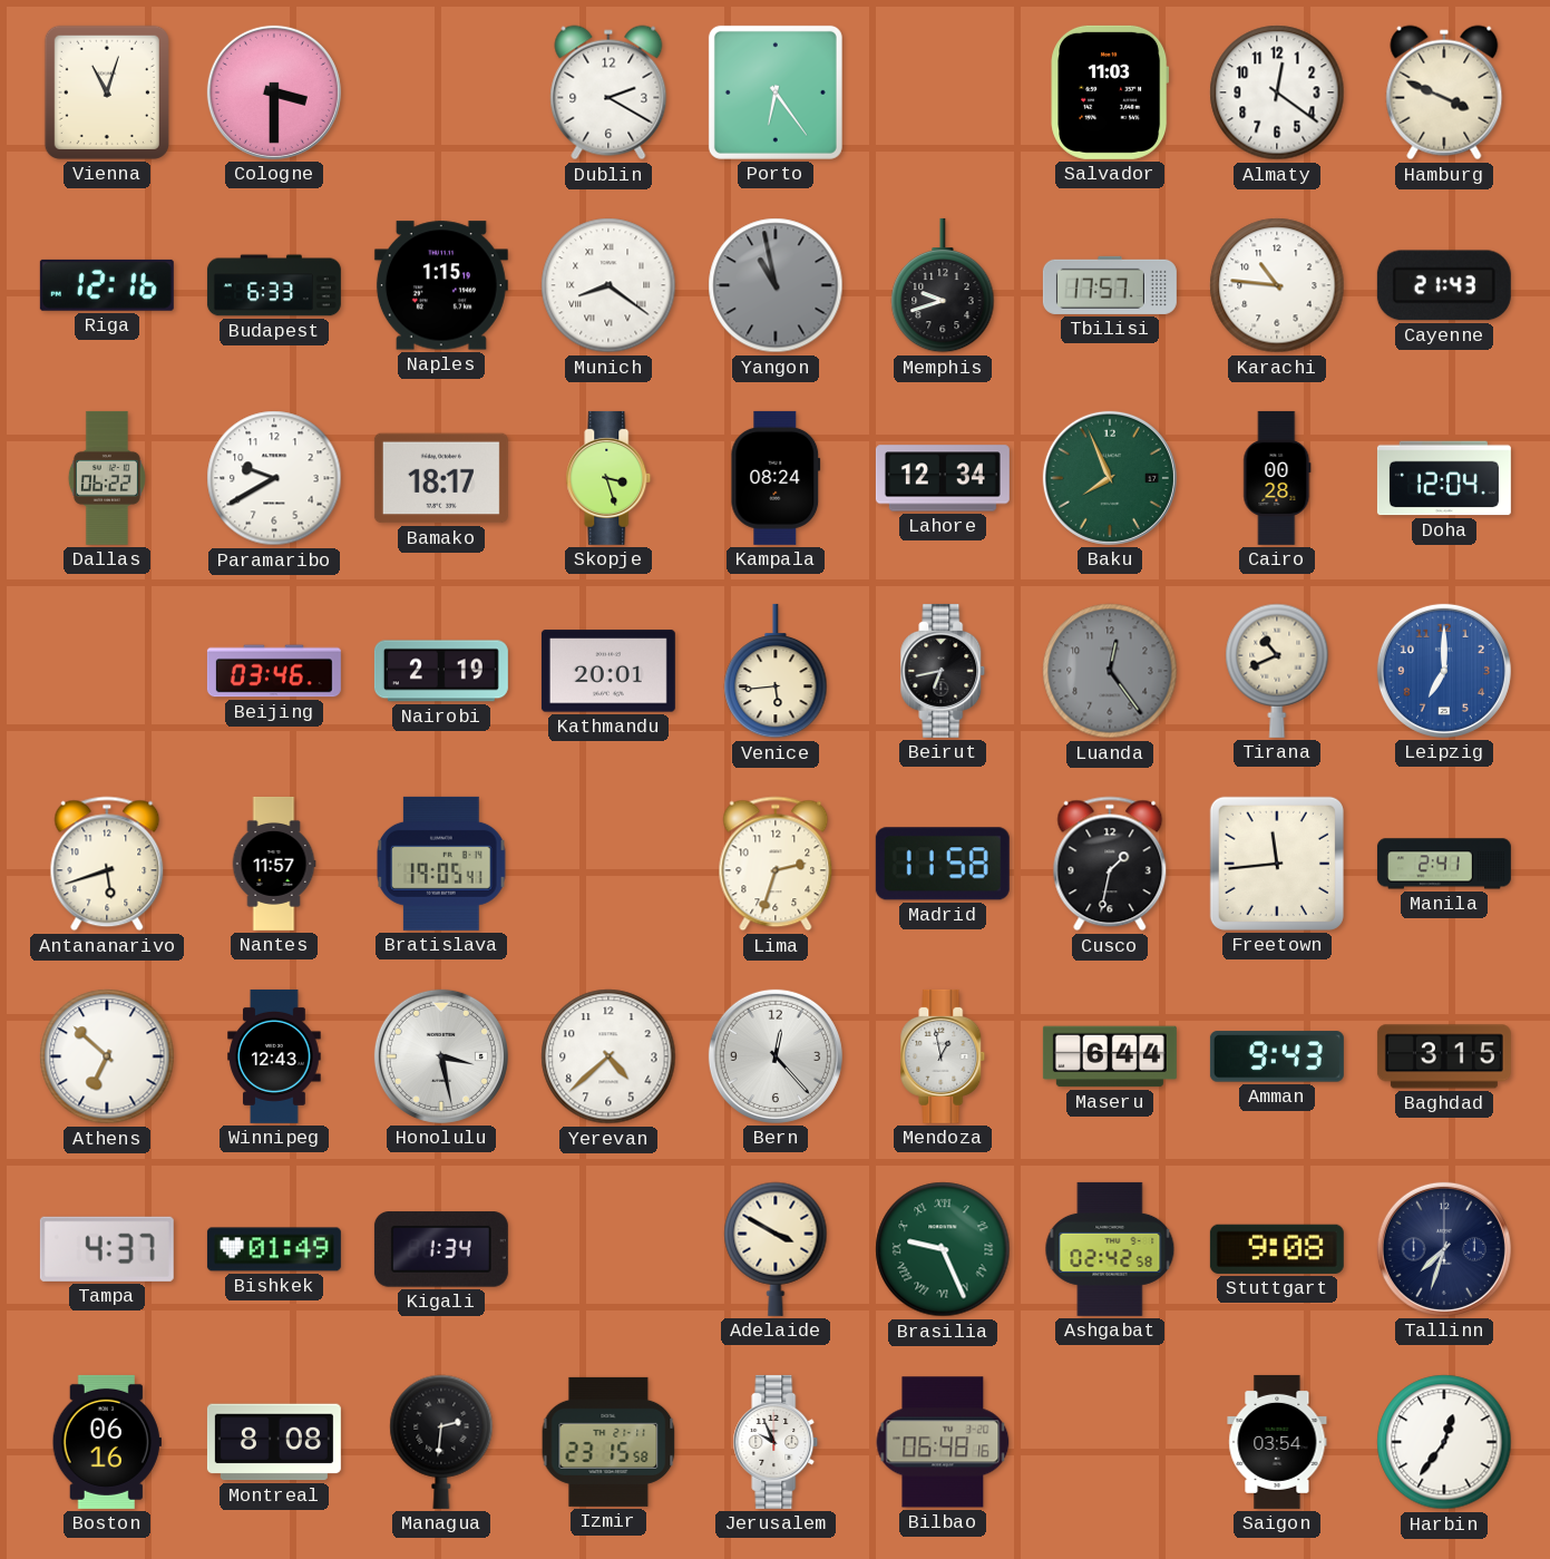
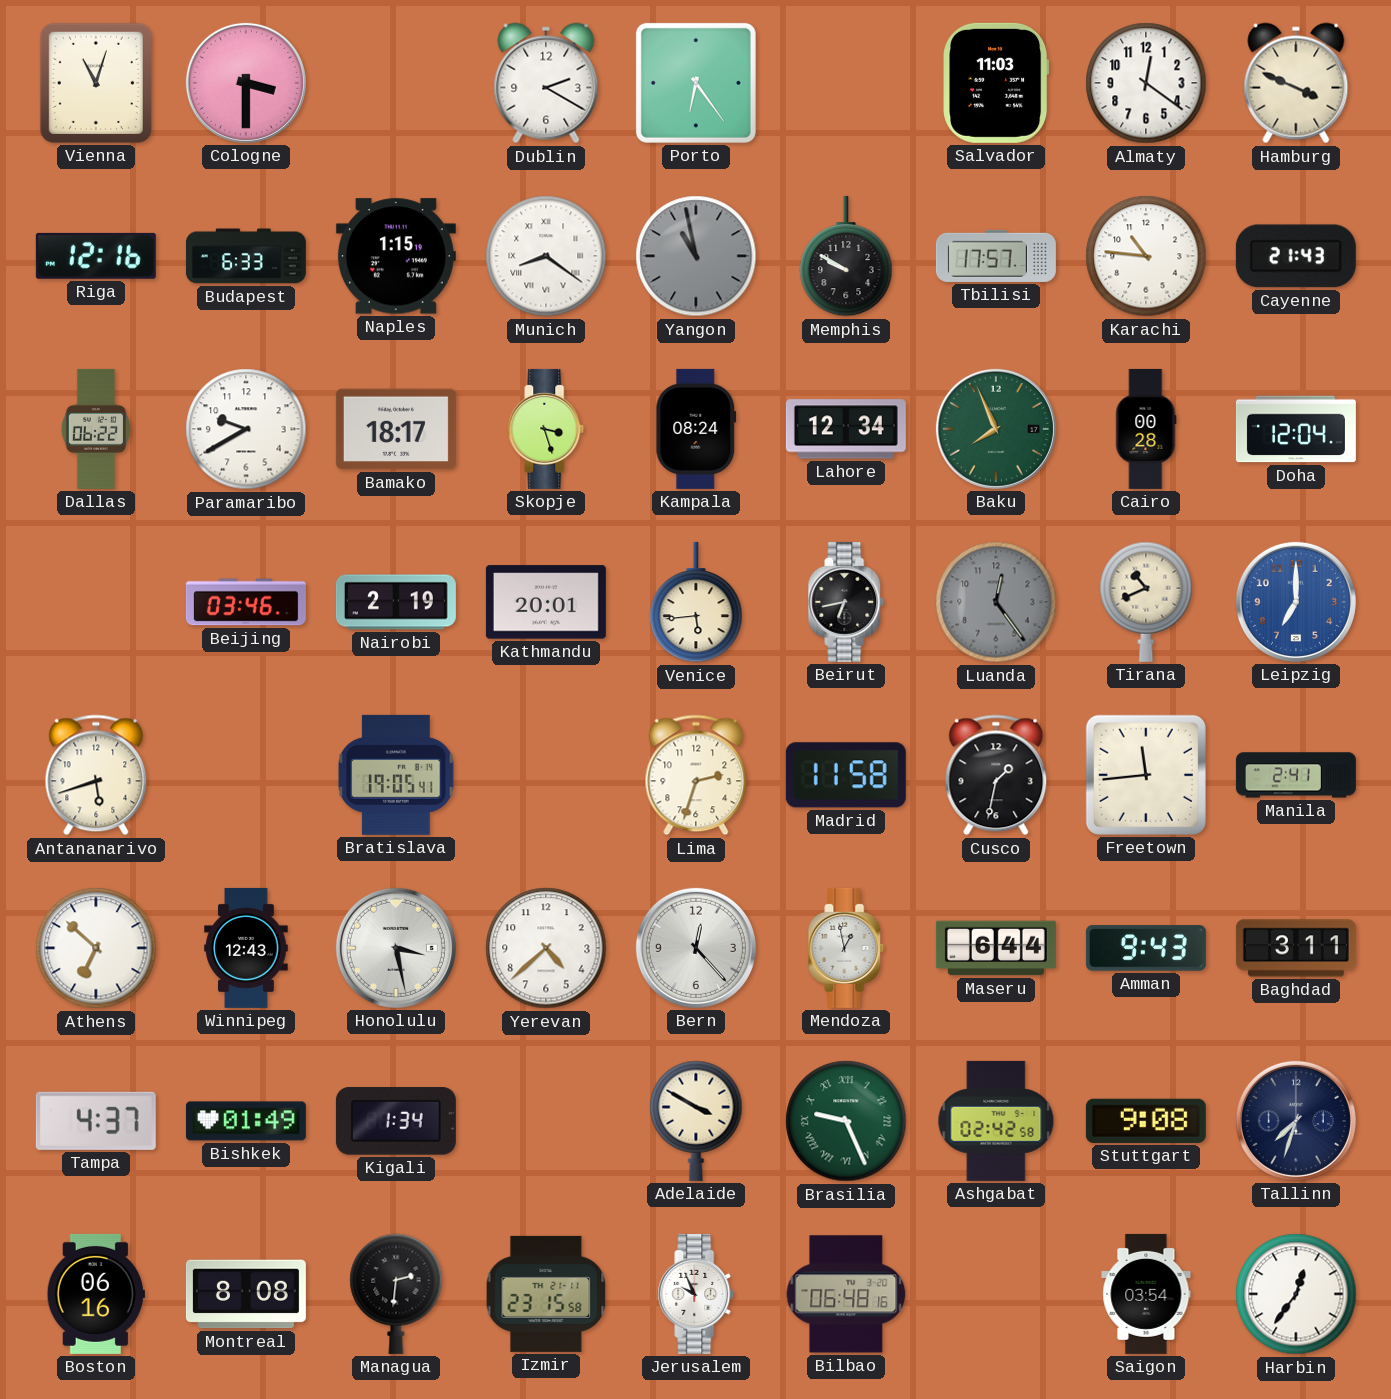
Memphis: 9:42 -> 9:50
Nantes: 11:57 -> none
Baghdad: 3:15 -> 3:11
